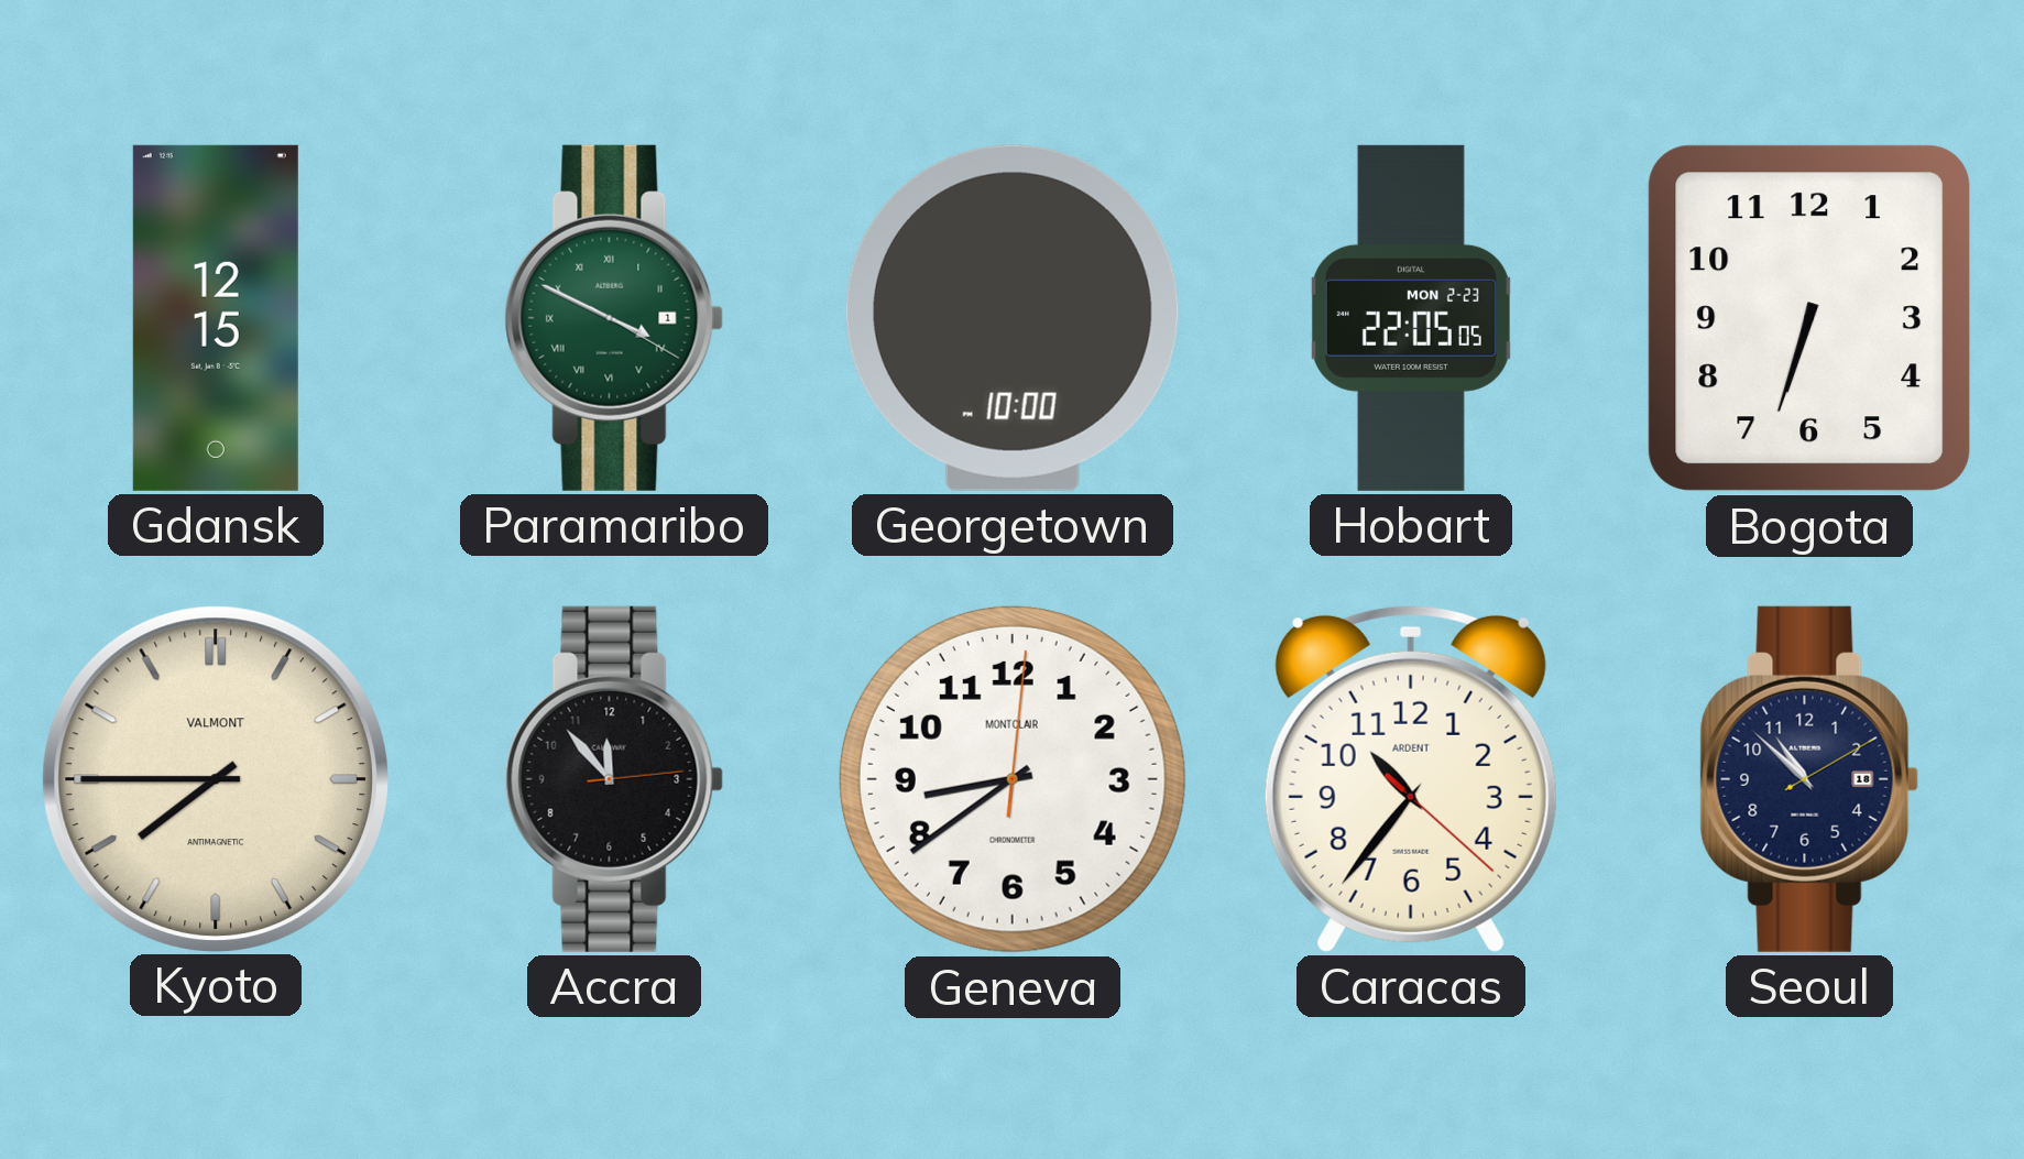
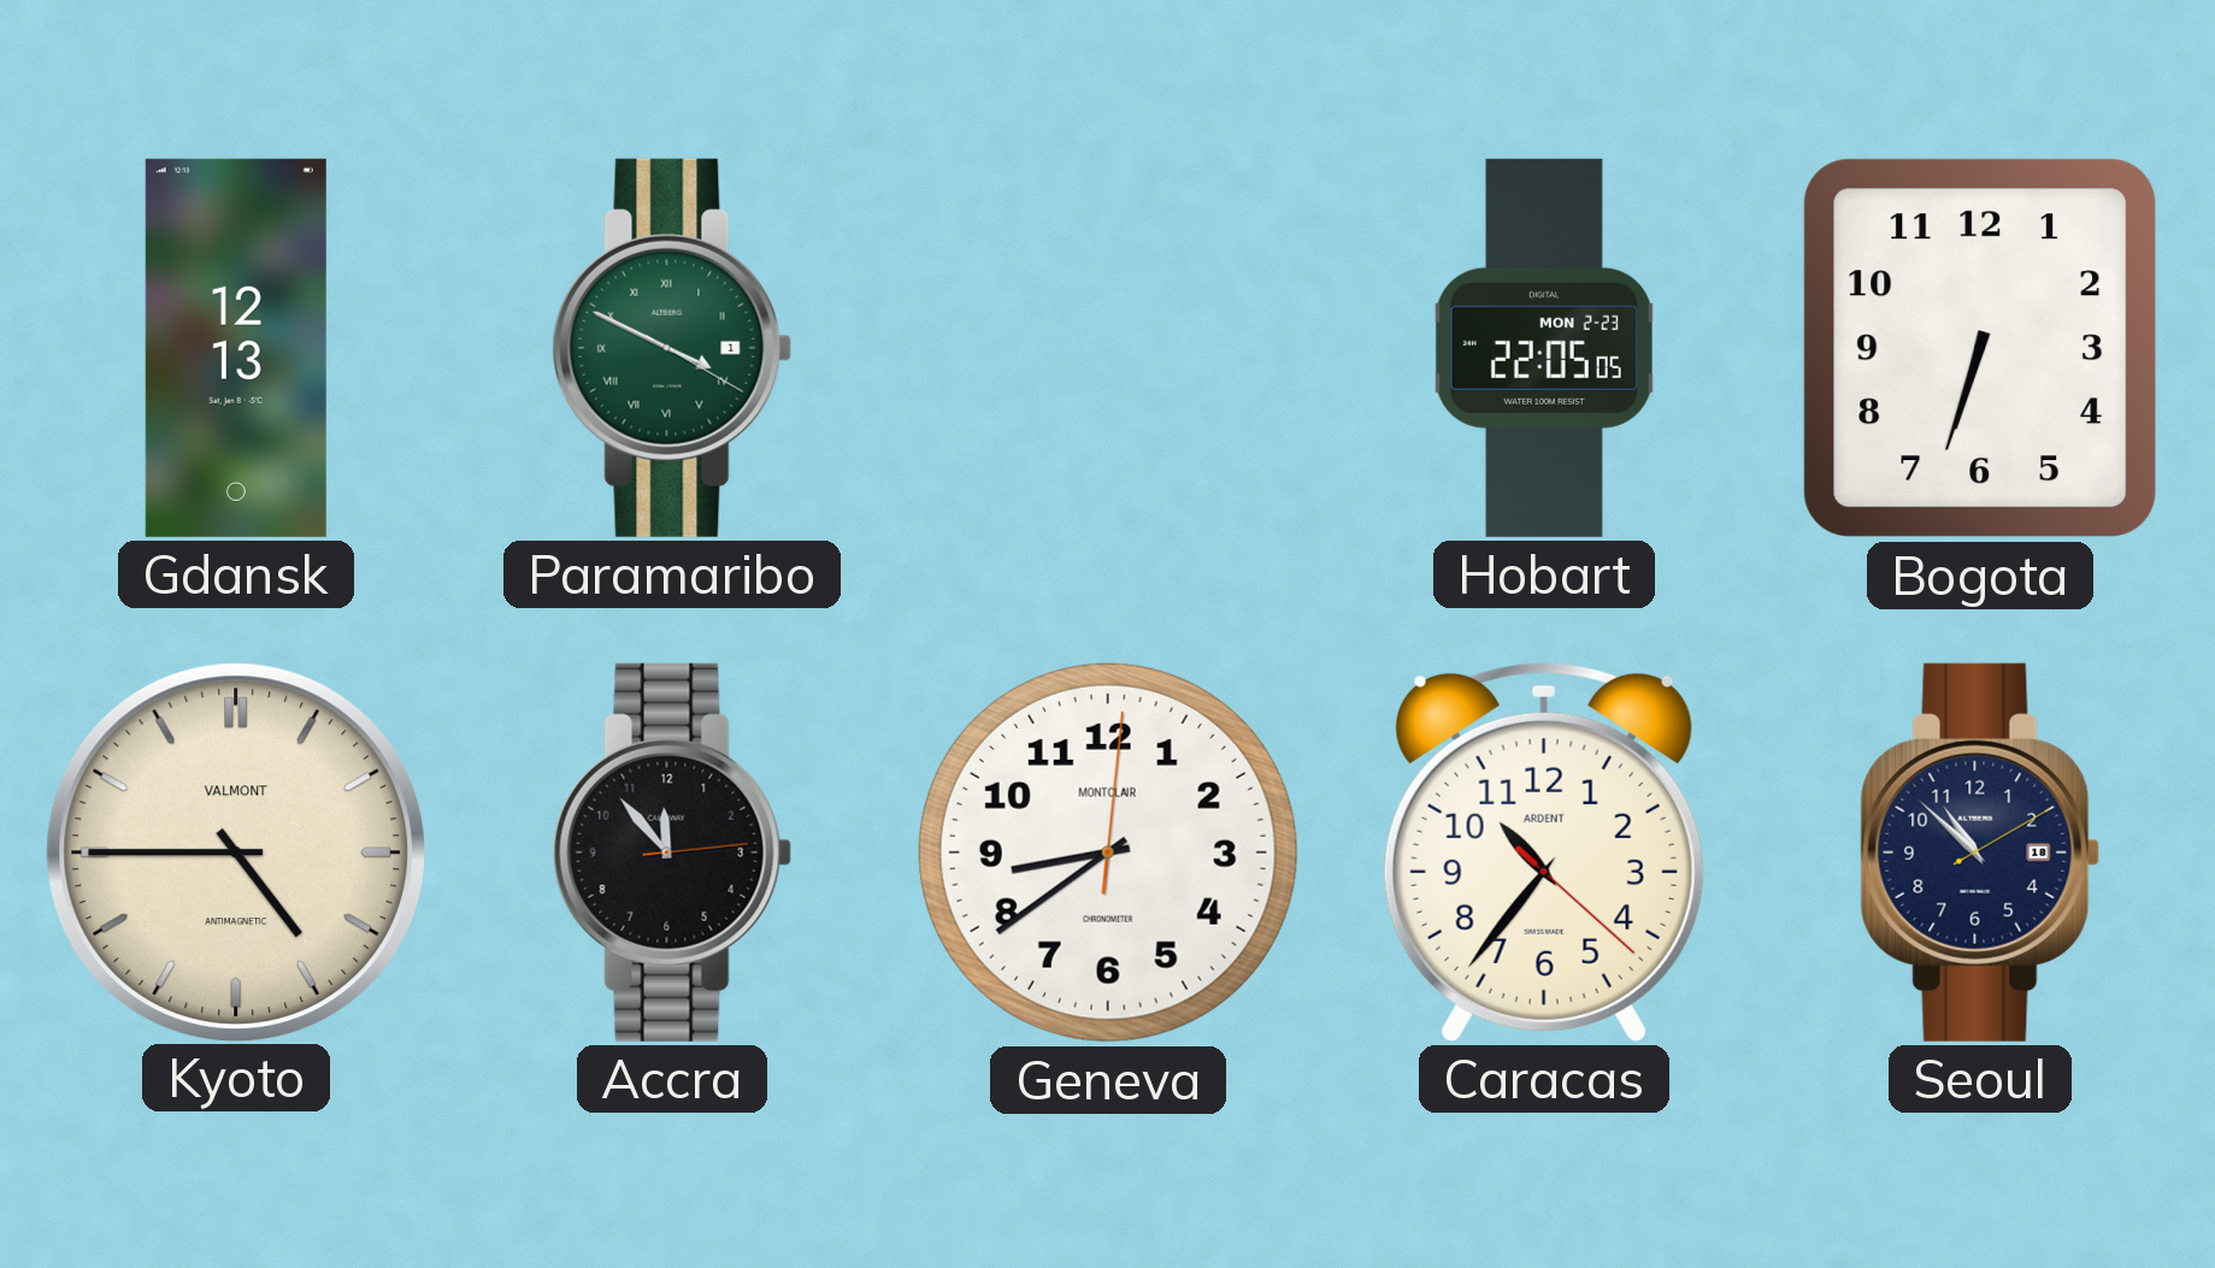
Gdansk: 12:15 -> 12:13
Georgetown: 10:00 -> none
Kyoto: 7:45 -> 4:45
